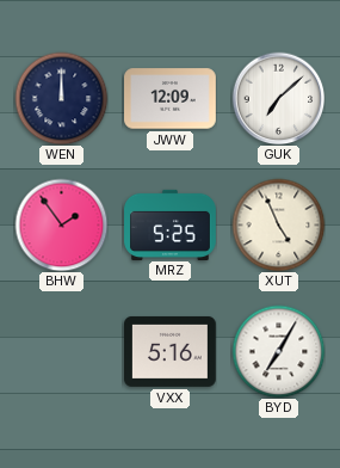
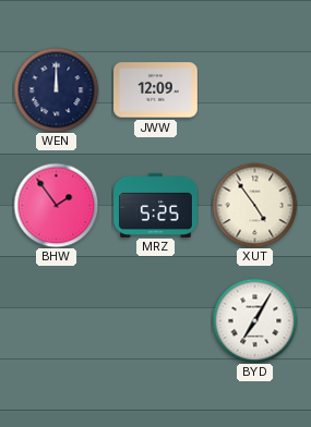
GUK: 7:08 -> none
XUT: 4:56 -> 4:54
VXX: 5:16 -> none
